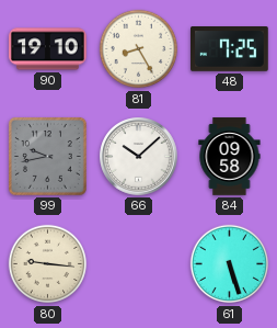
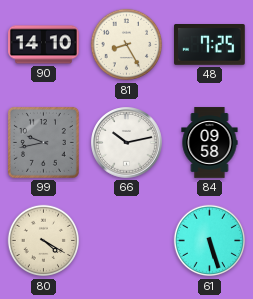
90: 19:10 -> 14:10
66: 10:08 -> 10:13
80: 9:16 -> 4:20
